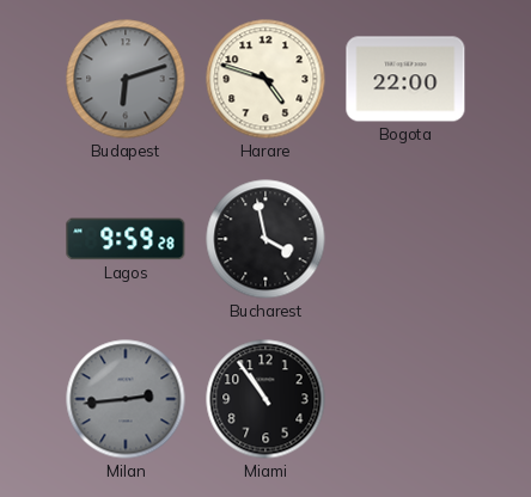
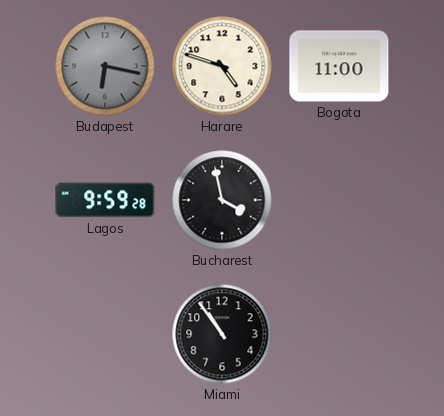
Budapest: 6:12 -> 6:17
Bogota: 22:00 -> 11:00
Milan: 2:44 -> none
